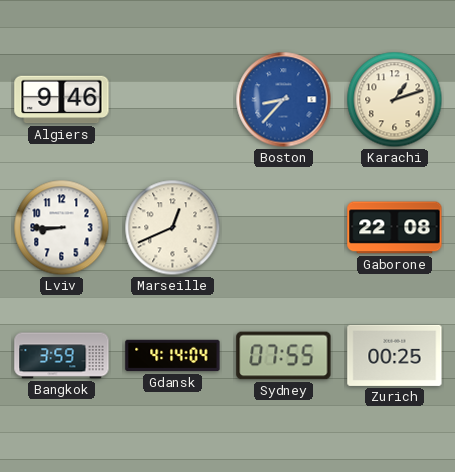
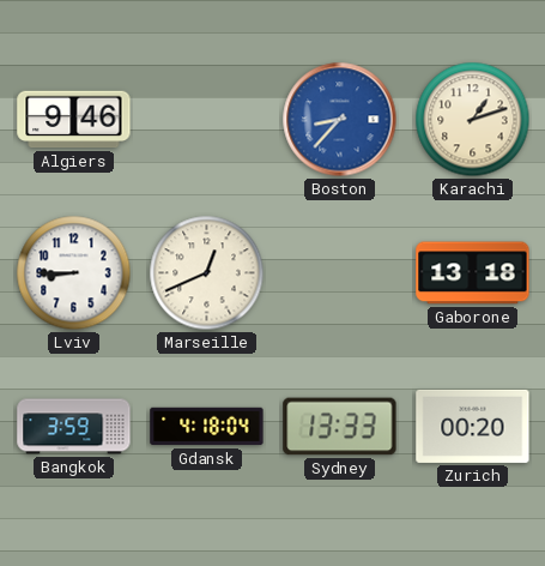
Gaborone: 22:08 -> 13:18
Gdansk: 4:14 -> 4:18
Sydney: 07:55 -> 13:33
Zurich: 00:25 -> 00:20
